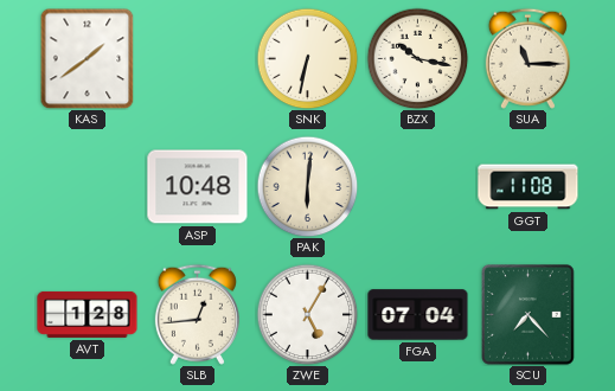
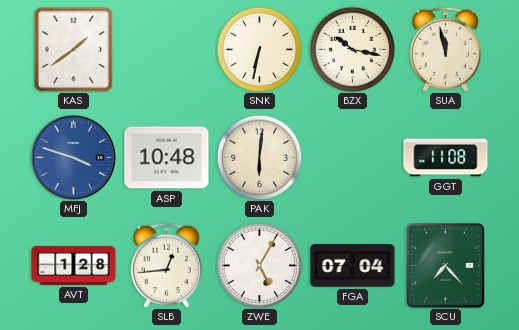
SUA: 11:15 -> 11:58
MFJ: none -> 3:48
